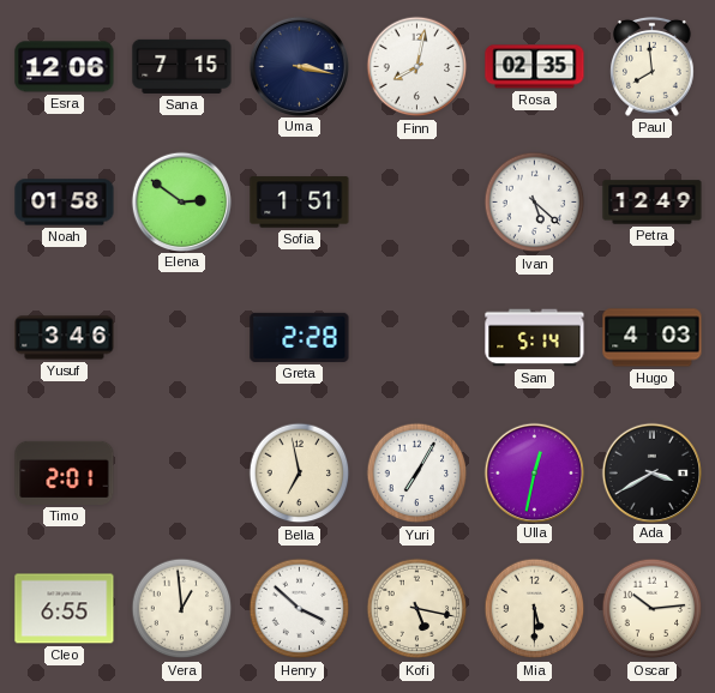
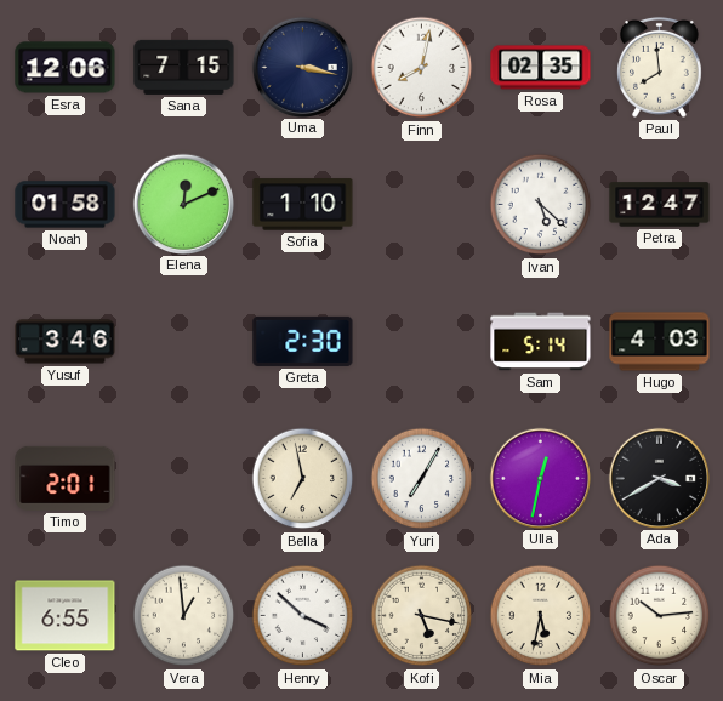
Elena: 2:51 -> 12:11
Sofia: 1:51 -> 1:10
Petra: 12:49 -> 12:47
Greta: 2:28 -> 2:30
Mia: 5:30 -> 5:32
